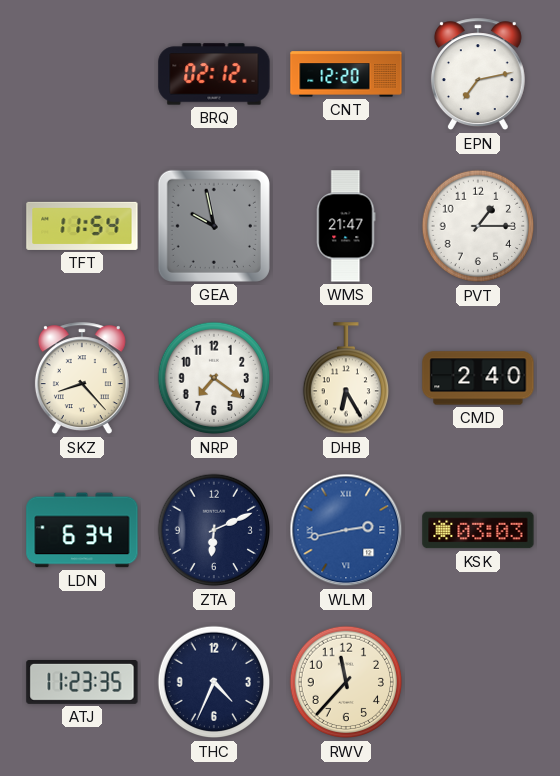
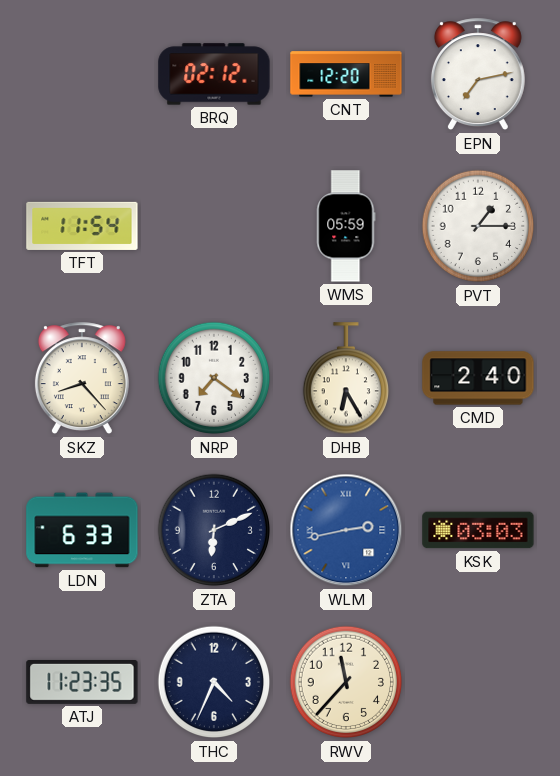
GEA: 9:58 -> none
WMS: 21:47 -> 05:59
LDN: 6:34 -> 6:33
